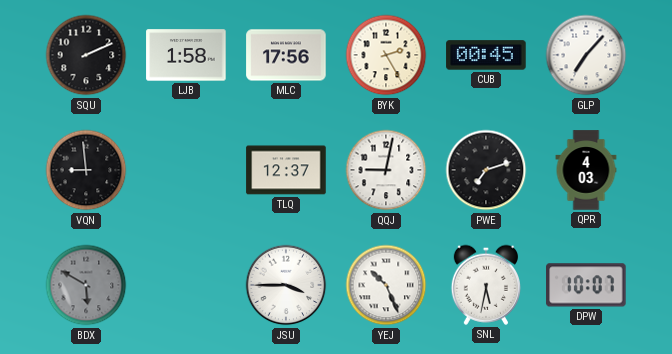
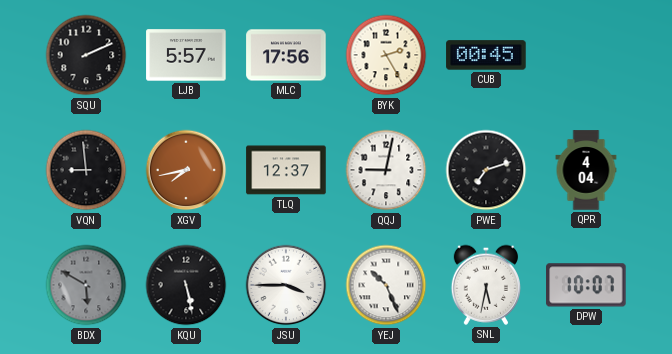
LJB: 1:58 -> 5:57
GLP: 7:07 -> none
XGV: none -> 7:43
QPR: 4:03 -> 4:04
KQU: none -> 5:28
